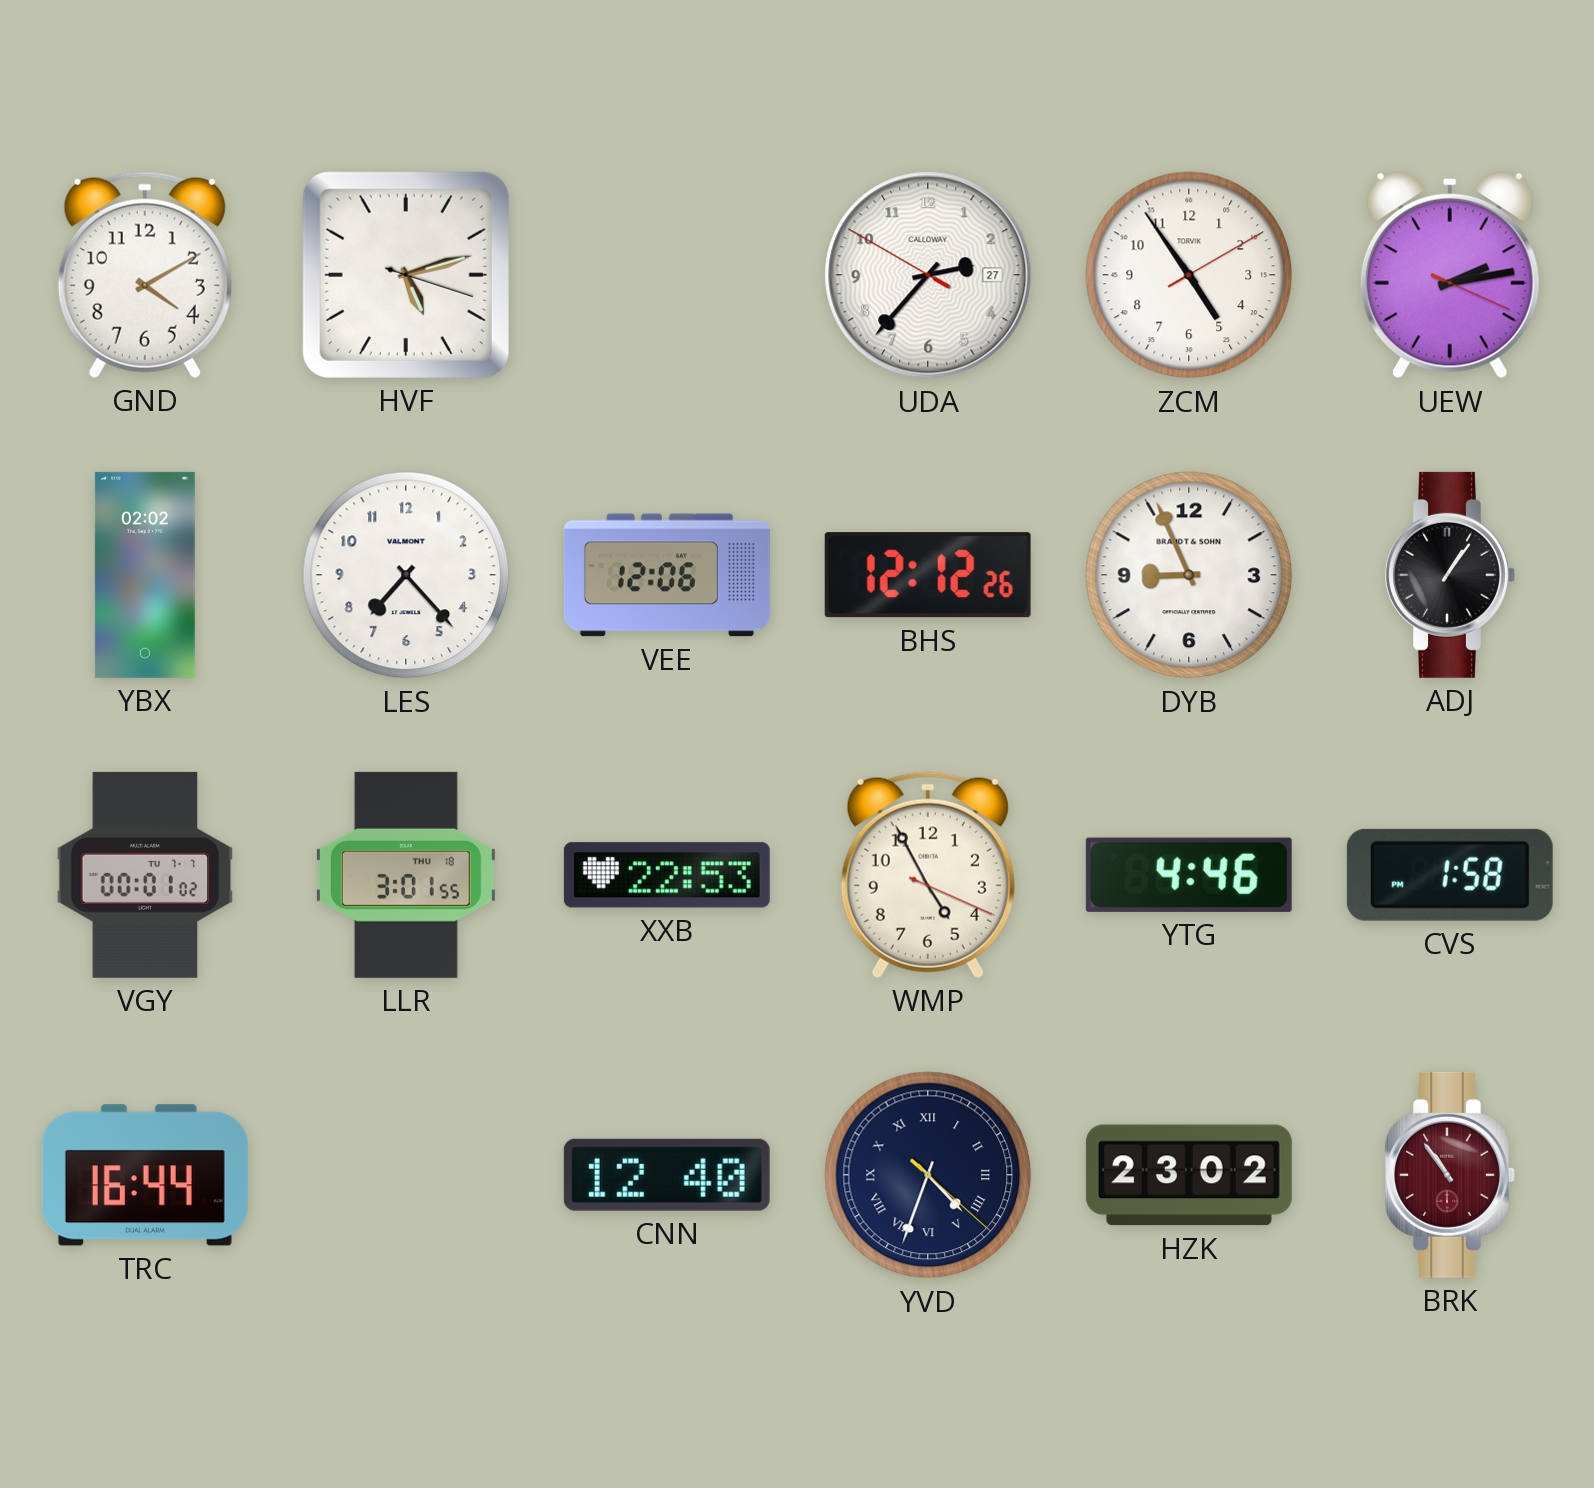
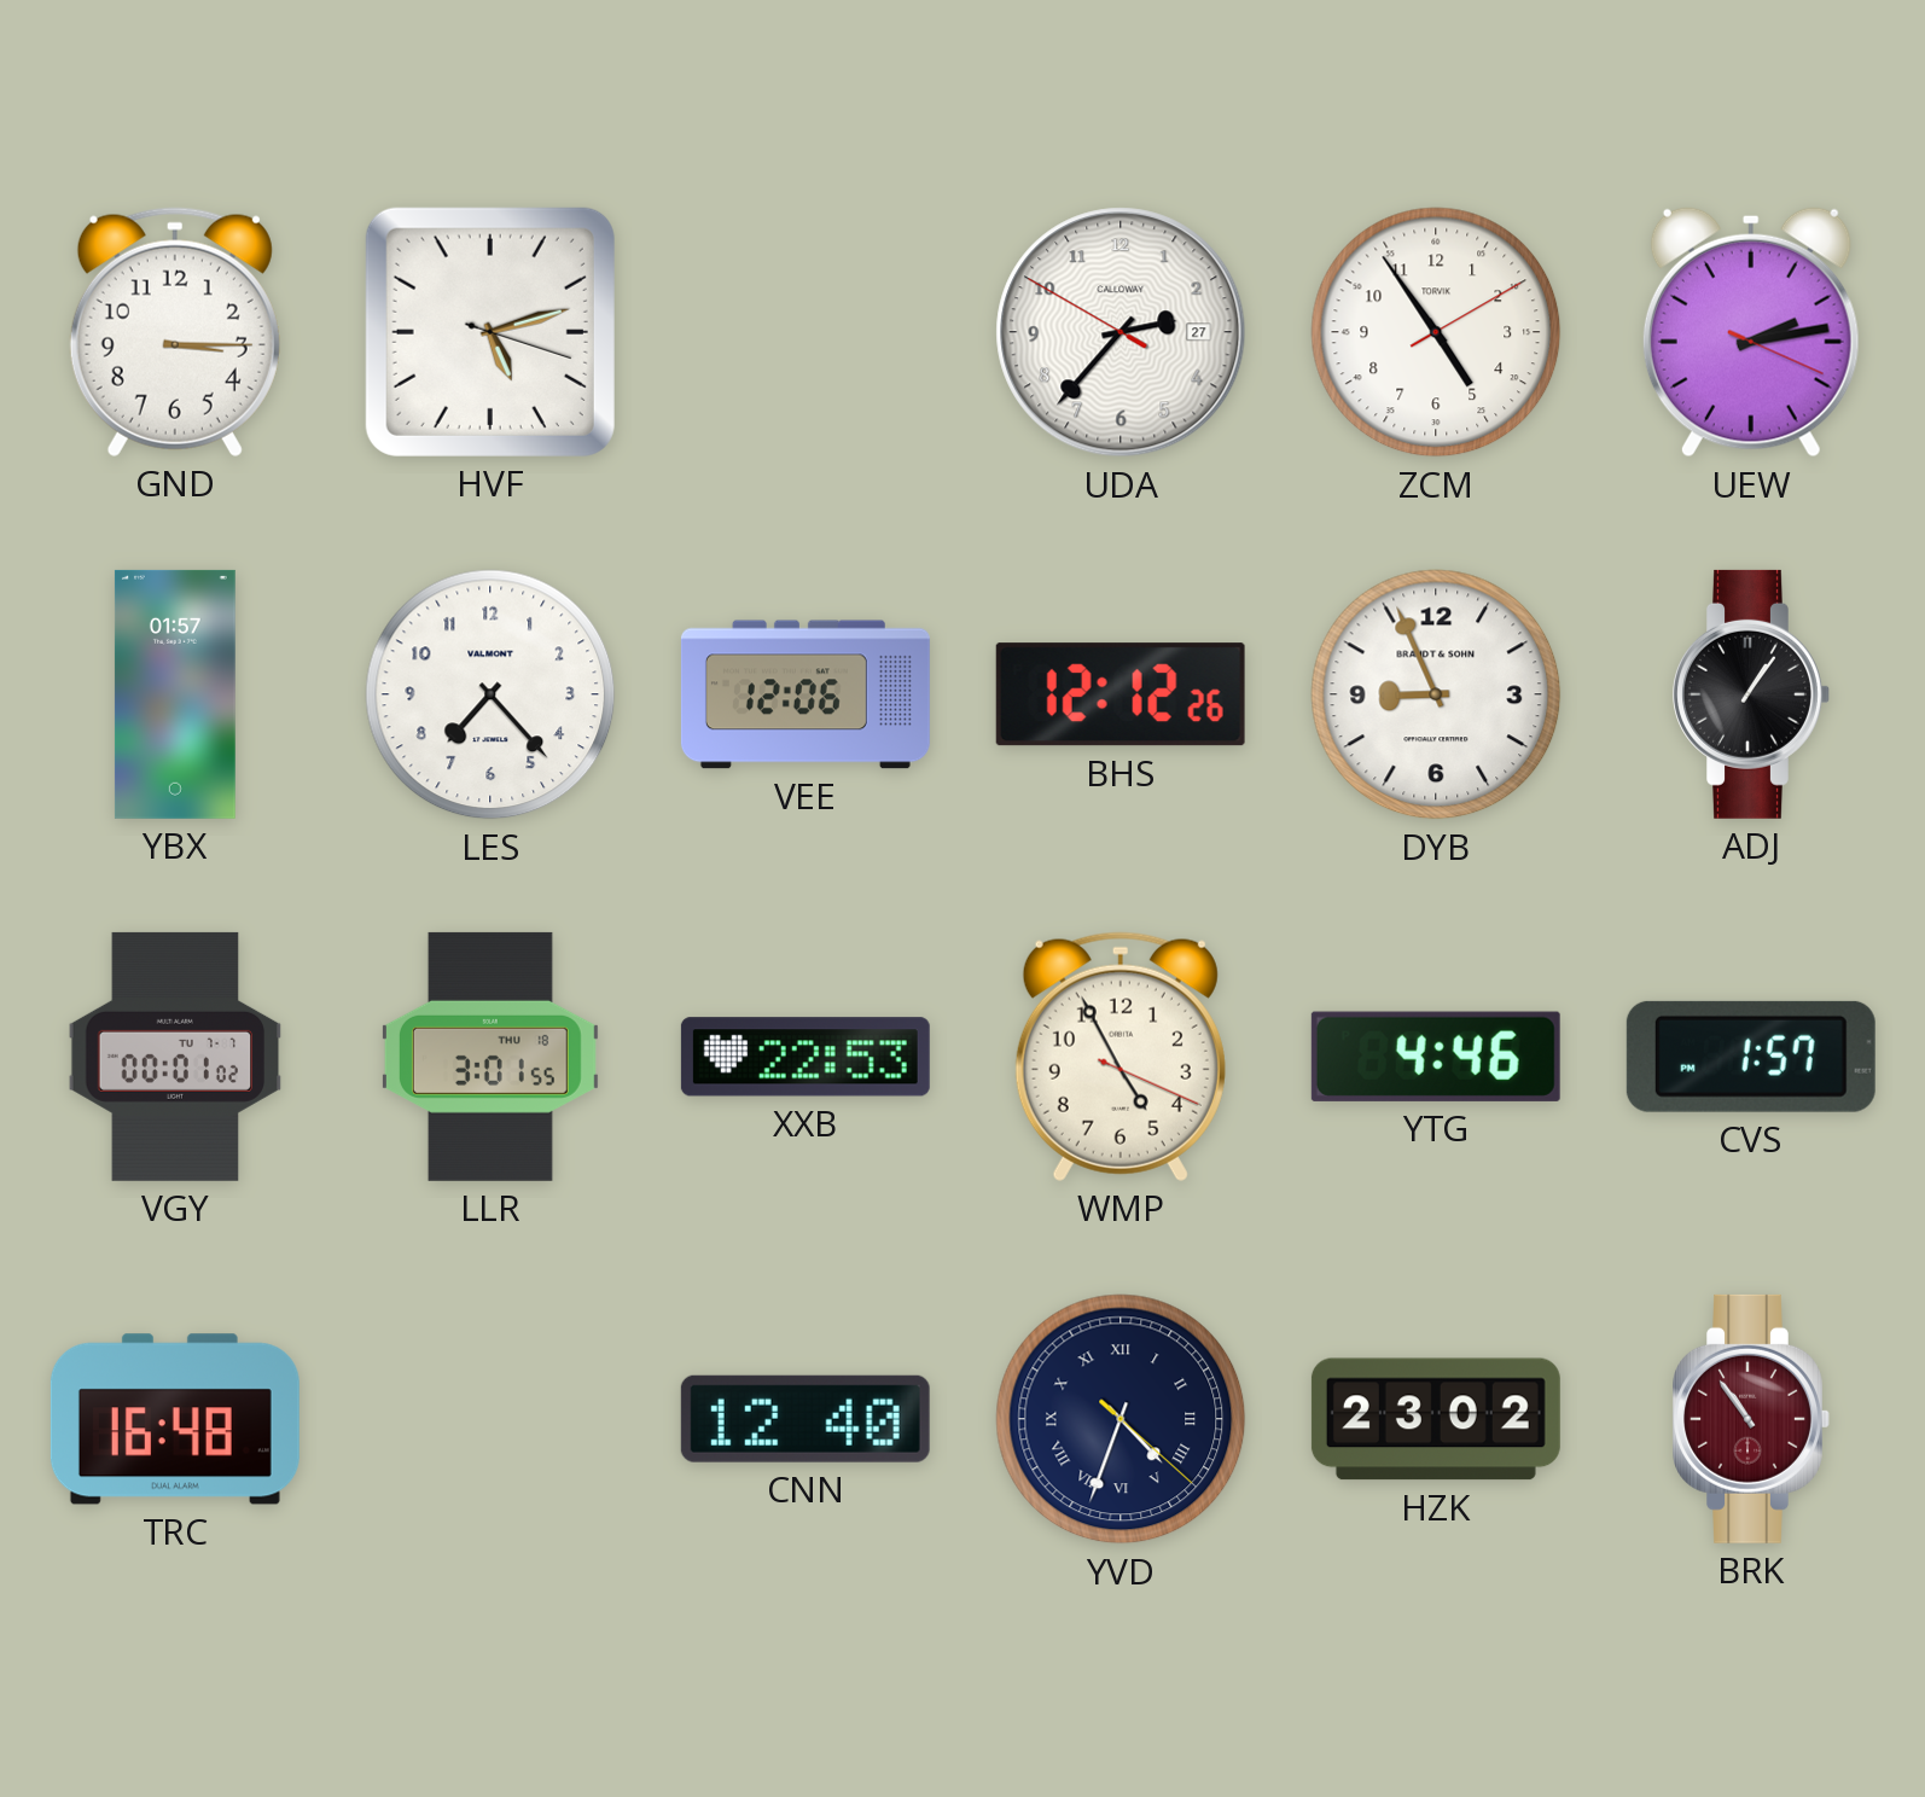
GND: 4:10 -> 3:15
YBX: 02:02 -> 01:57
CVS: 1:58 -> 1:57
TRC: 16:44 -> 16:48
